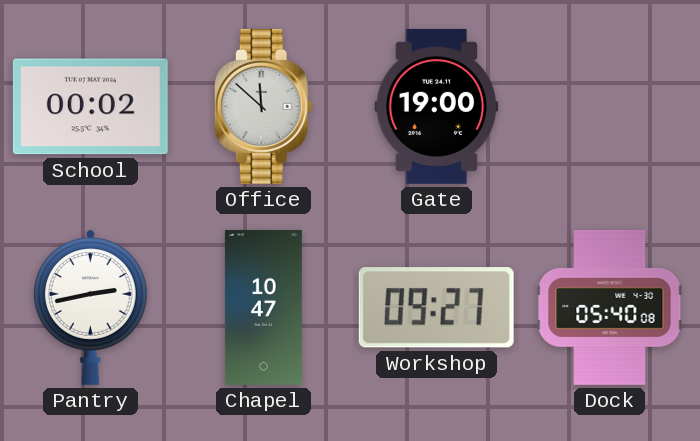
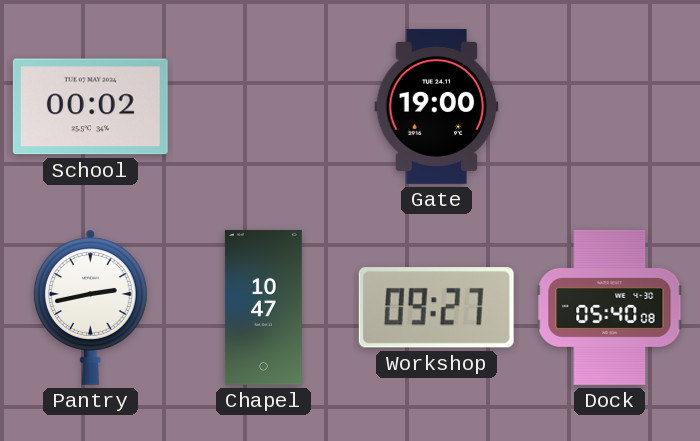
Office: 11:52 -> none
